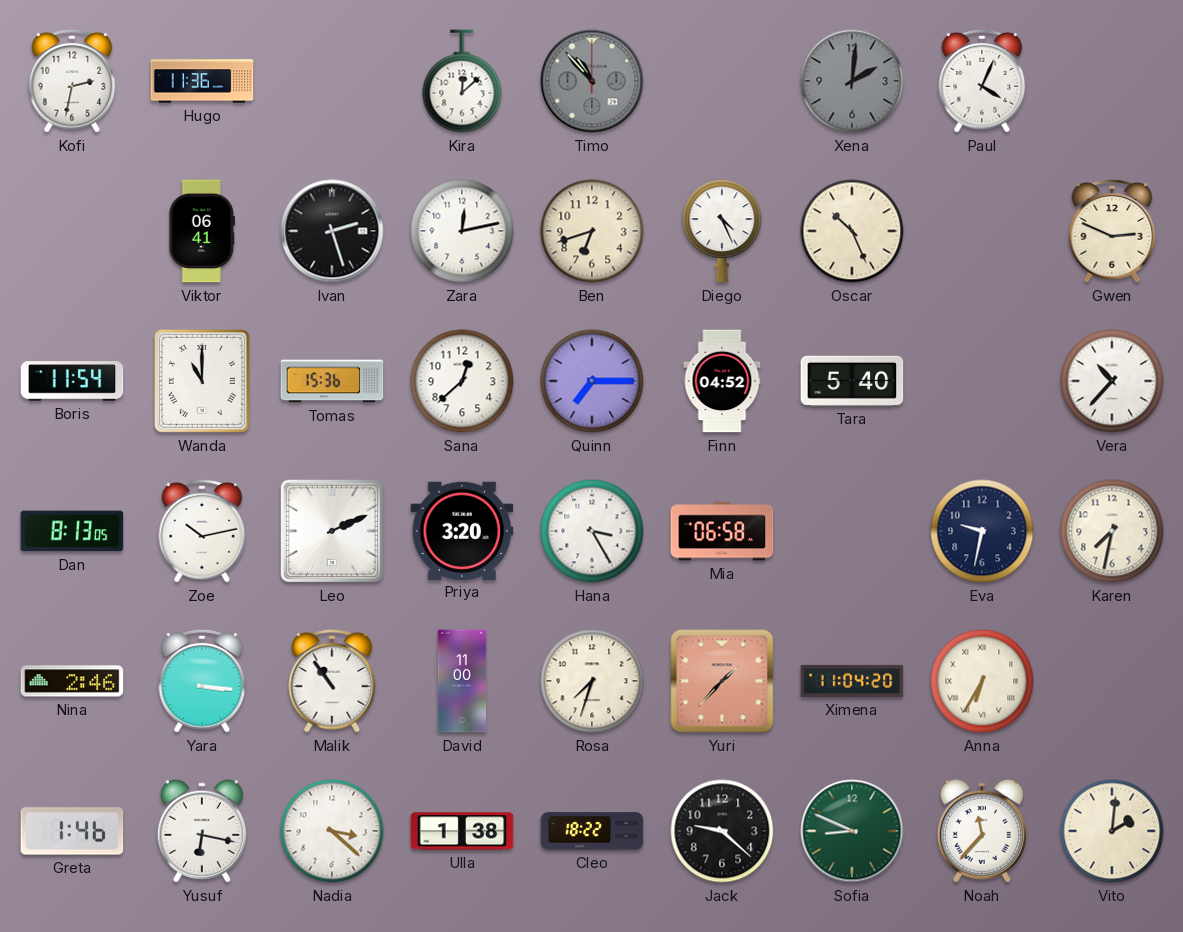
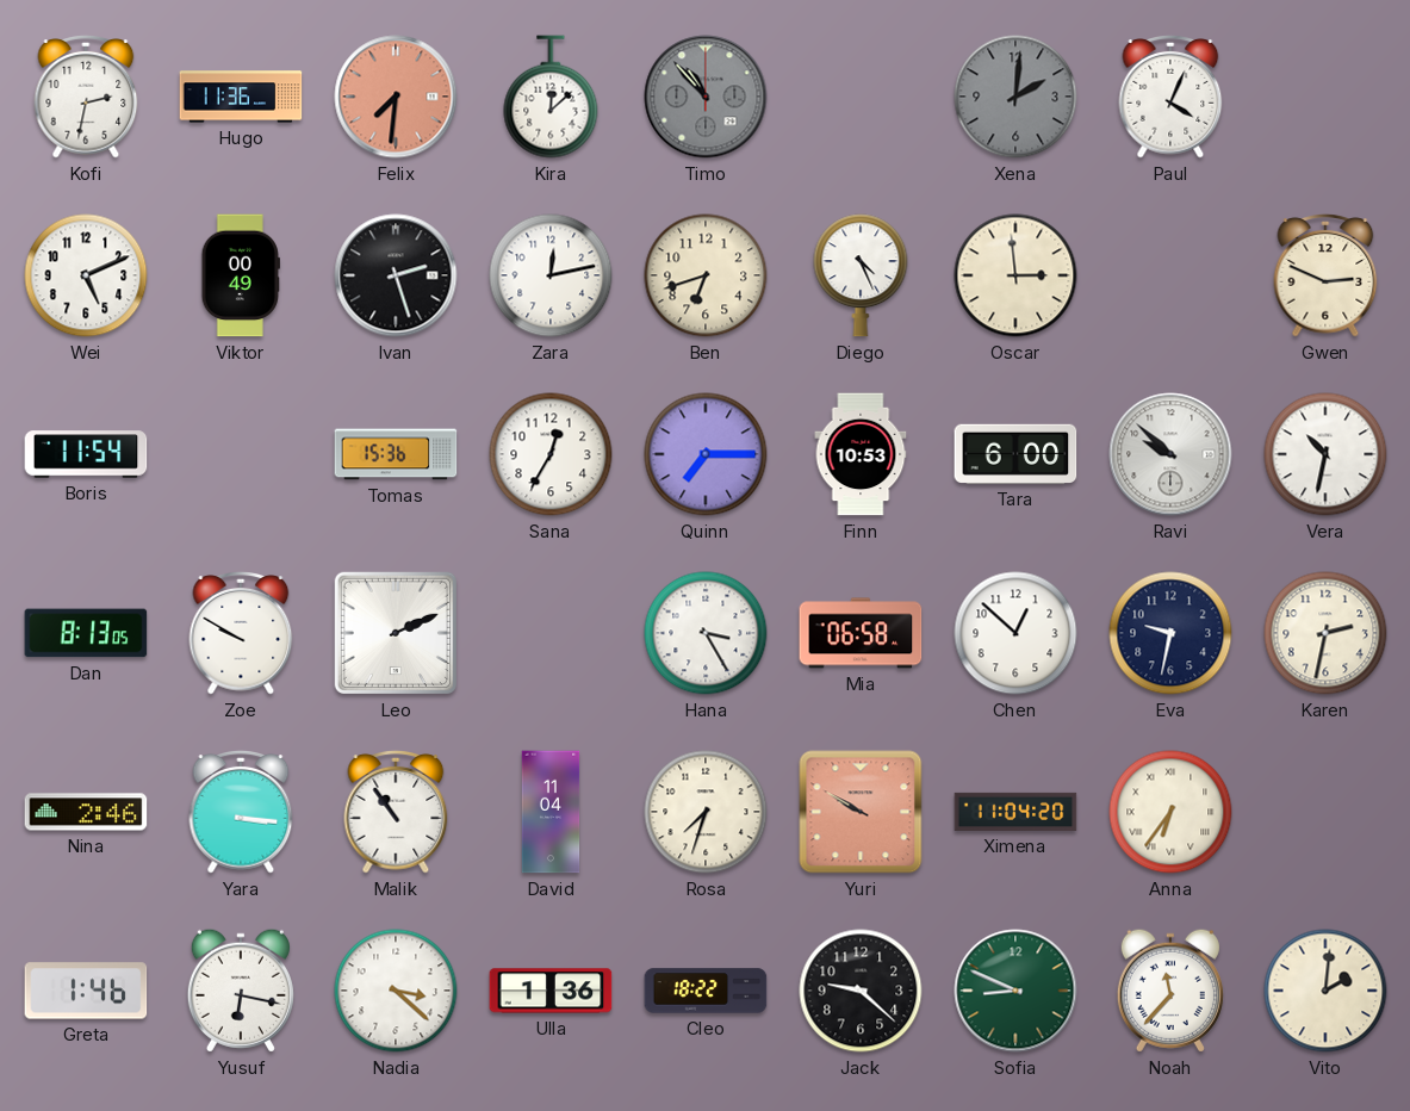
Felix: none -> 7:31
Wei: none -> 5:11
Viktor: 06:41 -> 00:49
Oscar: 10:26 -> 2:59
Wanda: 11:00 -> none
Sana: 12:38 -> 12:35
Finn: 04:52 -> 10:53
Tara: 5:40 -> 6:00
Ravi: none -> 9:52
Vera: 10:37 -> 10:32
Zoe: 10:13 -> 9:50
Priya: 3:20 -> none
Chen: none -> 12:52
Karen: 7:32 -> 2:32
David: 11:00 -> 11:04
Yuri: 1:37 -> 9:50
Anna: 6:35 -> 6:36
Ulla: 1:38 -> 1:36
